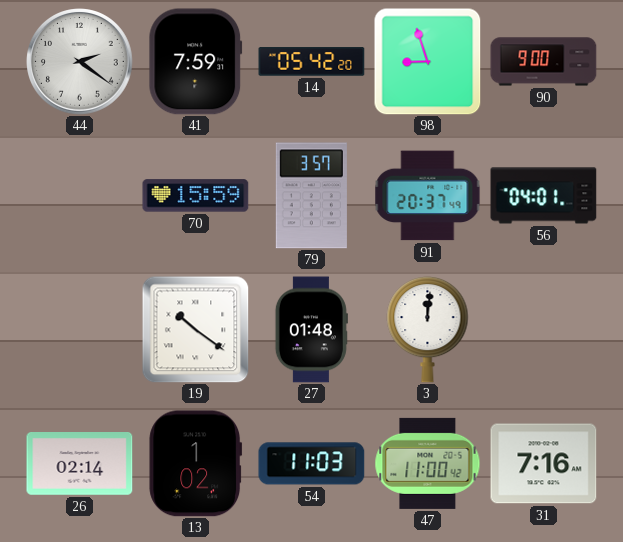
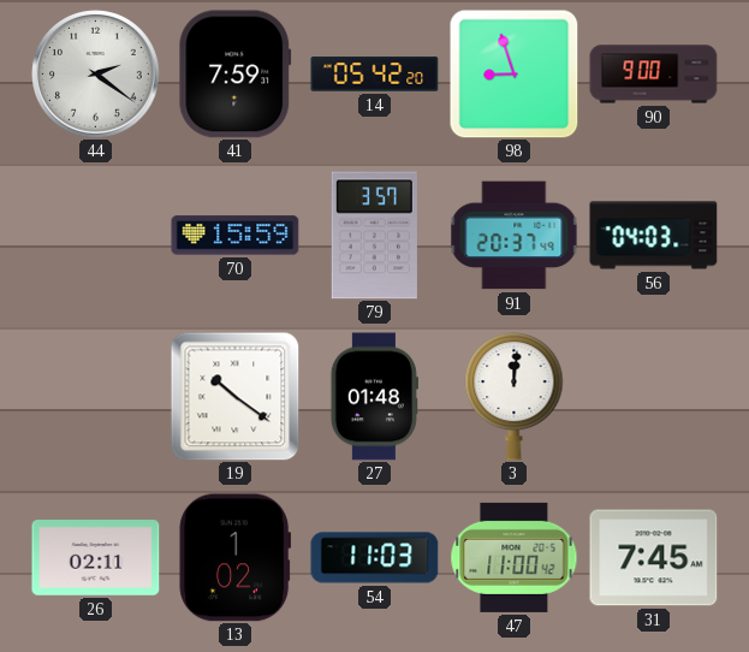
56: 04:01 -> 04:03
26: 02:14 -> 02:11
31: 7:16 -> 7:45
